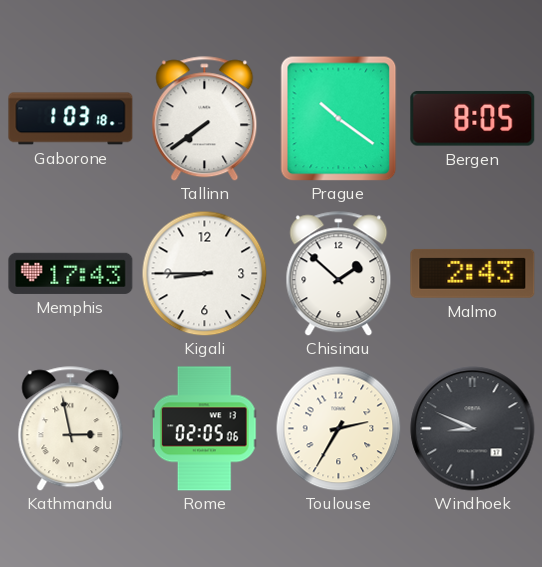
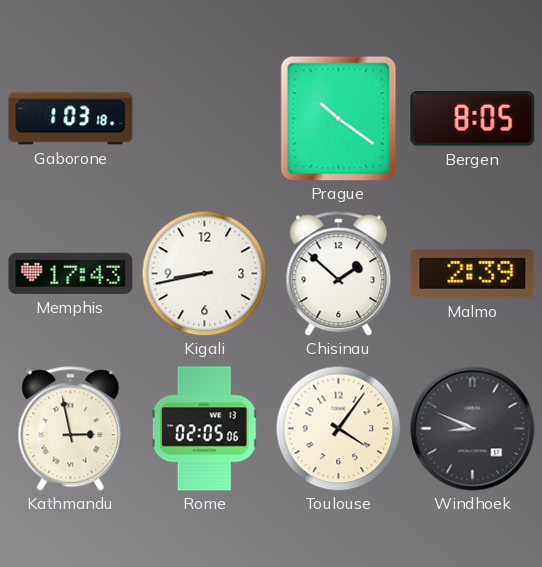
Tallinn: 7:39 -> none
Kigali: 8:45 -> 8:43
Malmo: 2:43 -> 2:39
Toulouse: 2:35 -> 4:06
